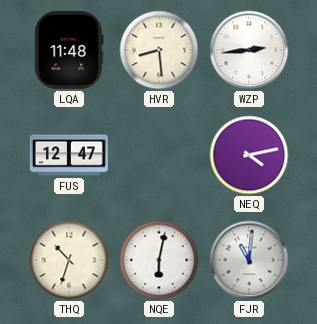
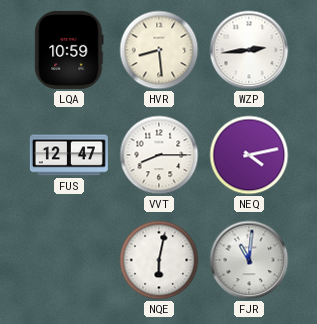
LQA: 11:48 -> 10:59
VVT: none -> 8:15
THQ: 10:33 -> none
